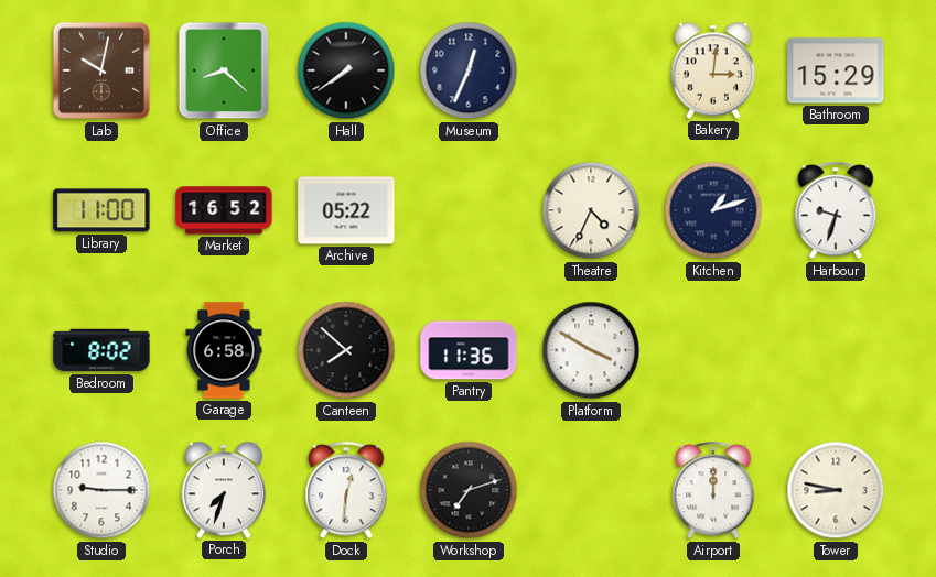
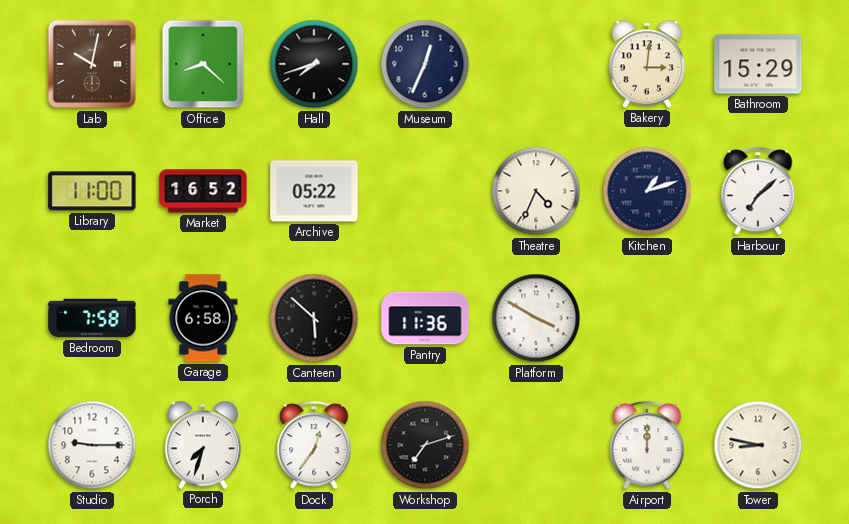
Hall: 7:39 -> 7:42
Harbour: 9:33 -> 7:08
Bedroom: 8:02 -> 7:58
Canteen: 7:52 -> 5:52
Dock: 12:31 -> 12:36
